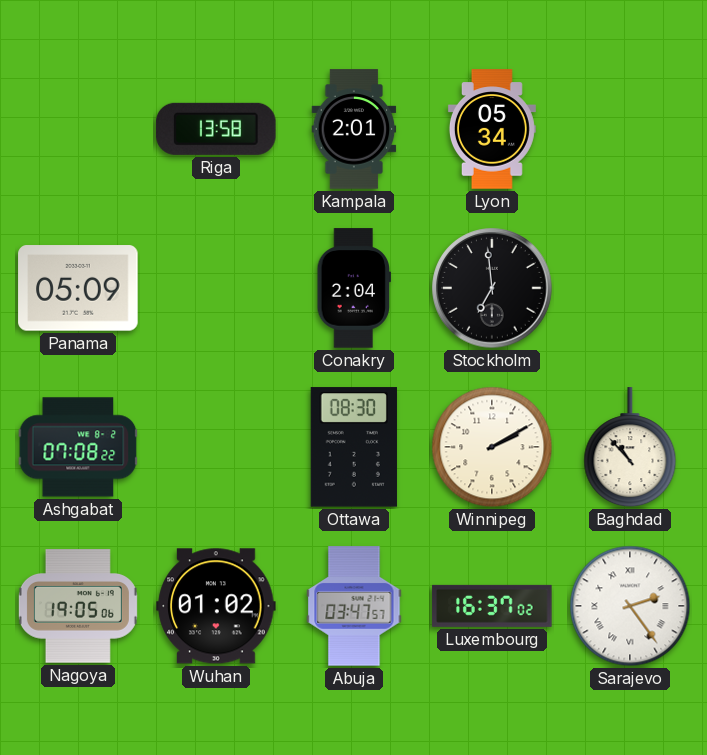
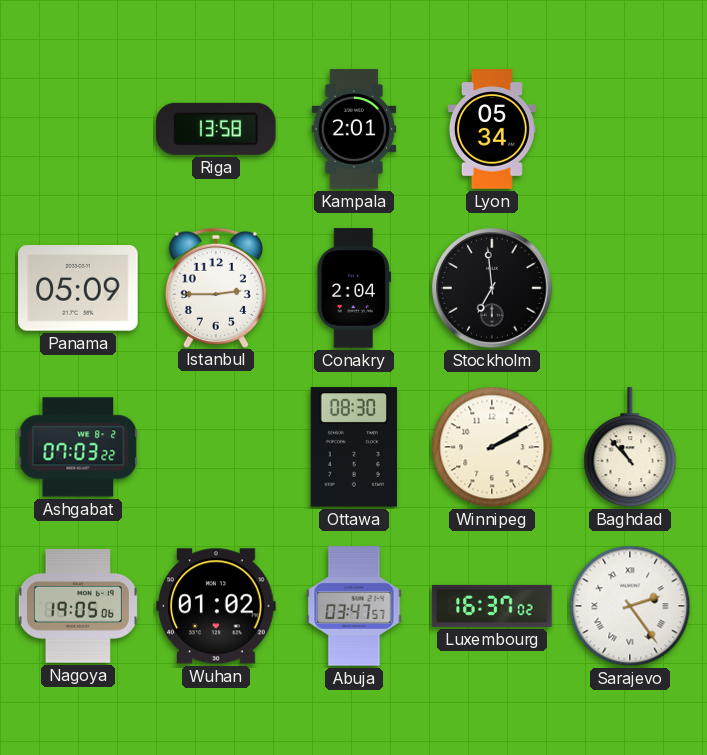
Istanbul: none -> 2:45
Ashgabat: 07:08 -> 07:03
